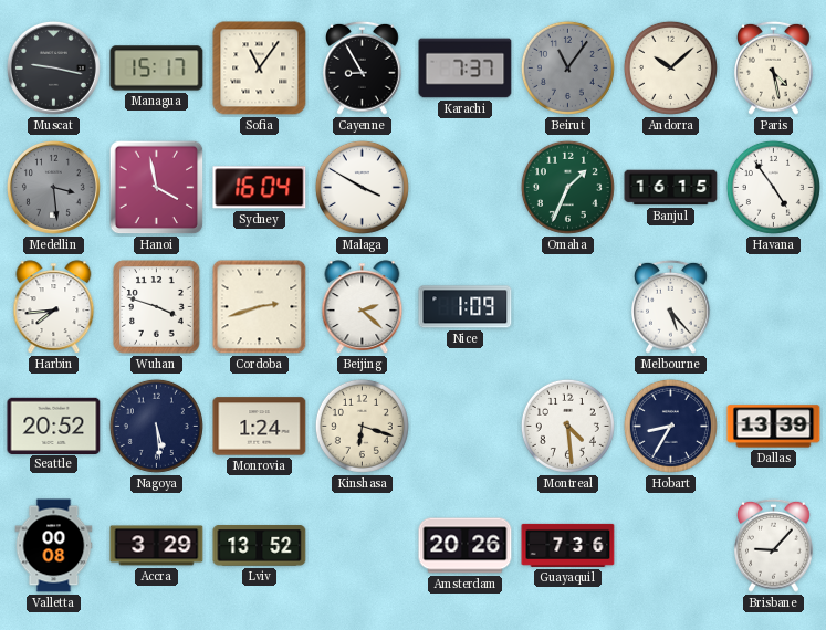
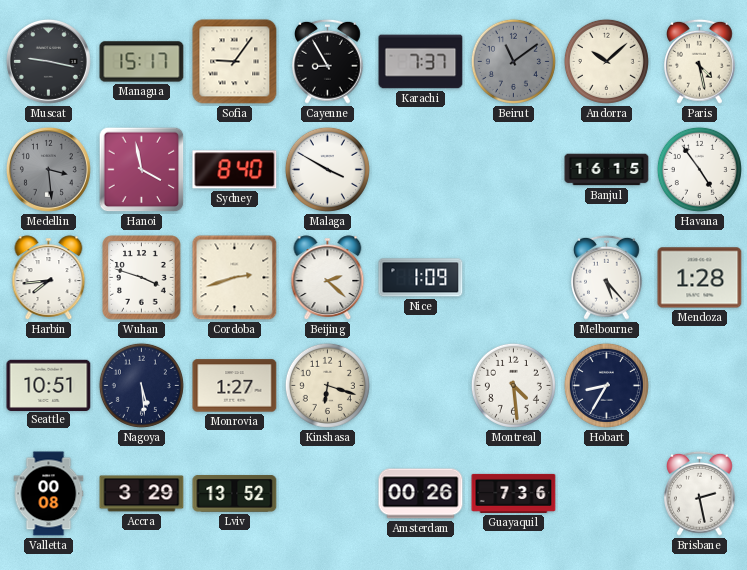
Sofia: 11:06 -> 9:06
Beirut: 11:06 -> 11:09
Sydney: 16:04 -> 8:40
Omaha: 1:34 -> none
Mendoza: none -> 1:28
Seattle: 20:52 -> 10:51
Monrovia: 1:24 -> 1:27
Dallas: 13:39 -> none
Amsterdam: 20:26 -> 00:26
Brisbane: 9:07 -> 2:28
